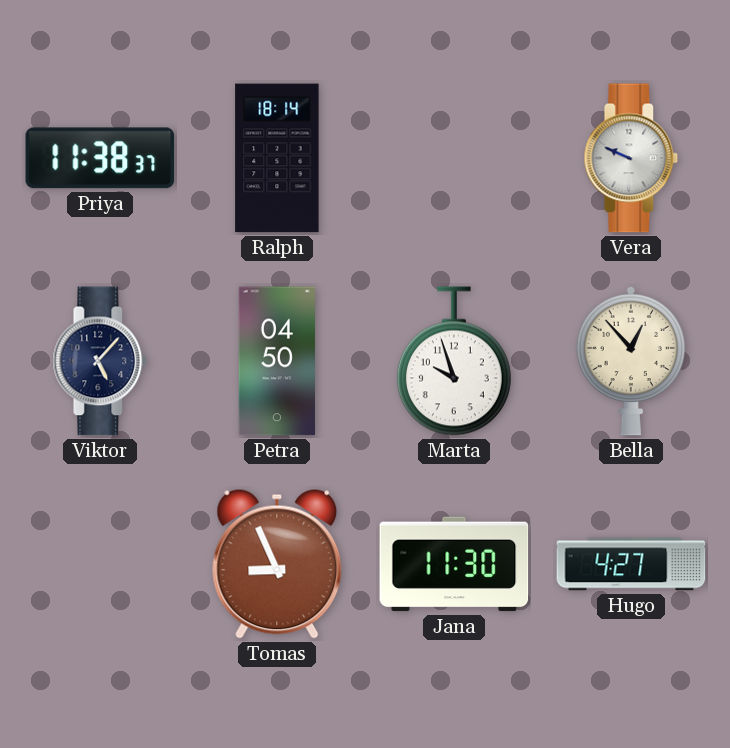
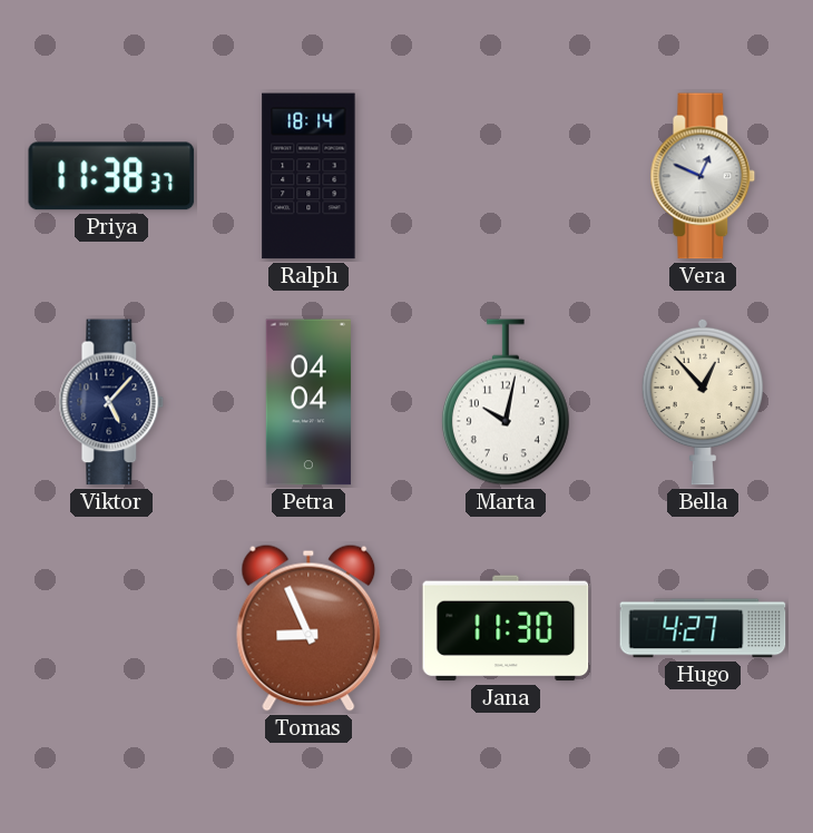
Vera: 9:49 -> 12:49
Petra: 04:50 -> 04:04
Marta: 9:57 -> 10:02
